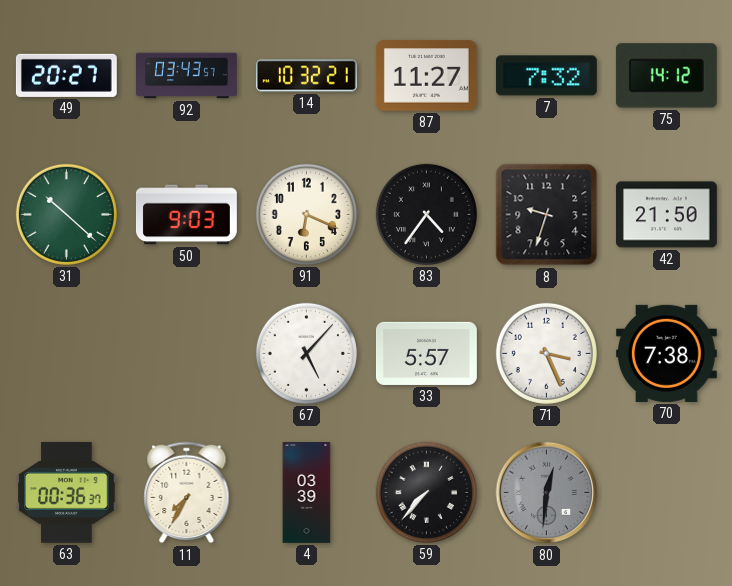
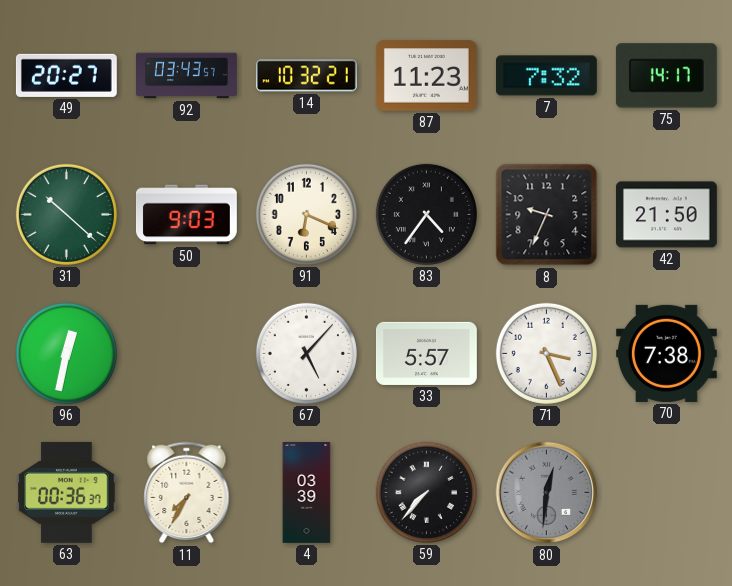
87: 11:27 -> 11:23
75: 14:12 -> 14:17
8: 9:33 -> 9:34
96: none -> 12:32
